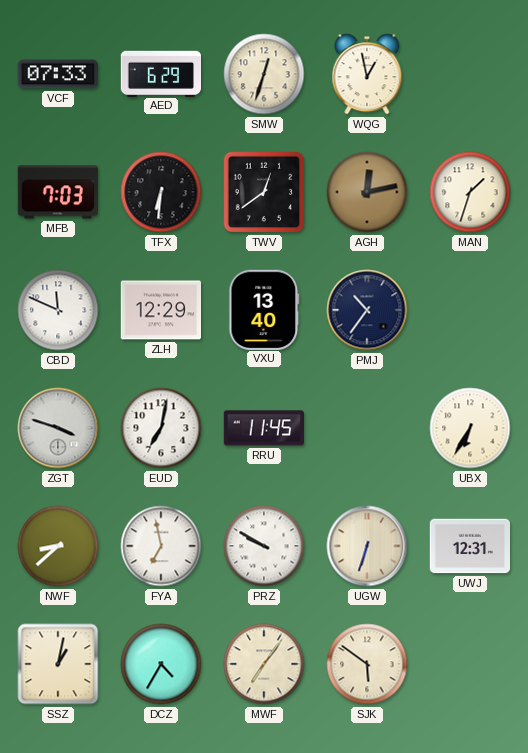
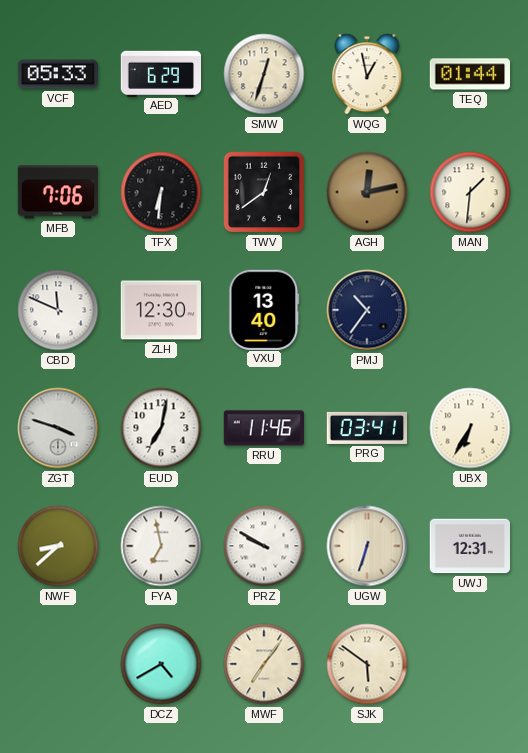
VCF: 07:33 -> 05:33
TEQ: none -> 01:44
MFB: 7:03 -> 7:06
MAN: 1:33 -> 1:31
ZLH: 12:29 -> 12:30
RRU: 11:45 -> 11:46
PRG: none -> 03:41
SSZ: 1:02 -> none
DCZ: 4:35 -> 4:40
